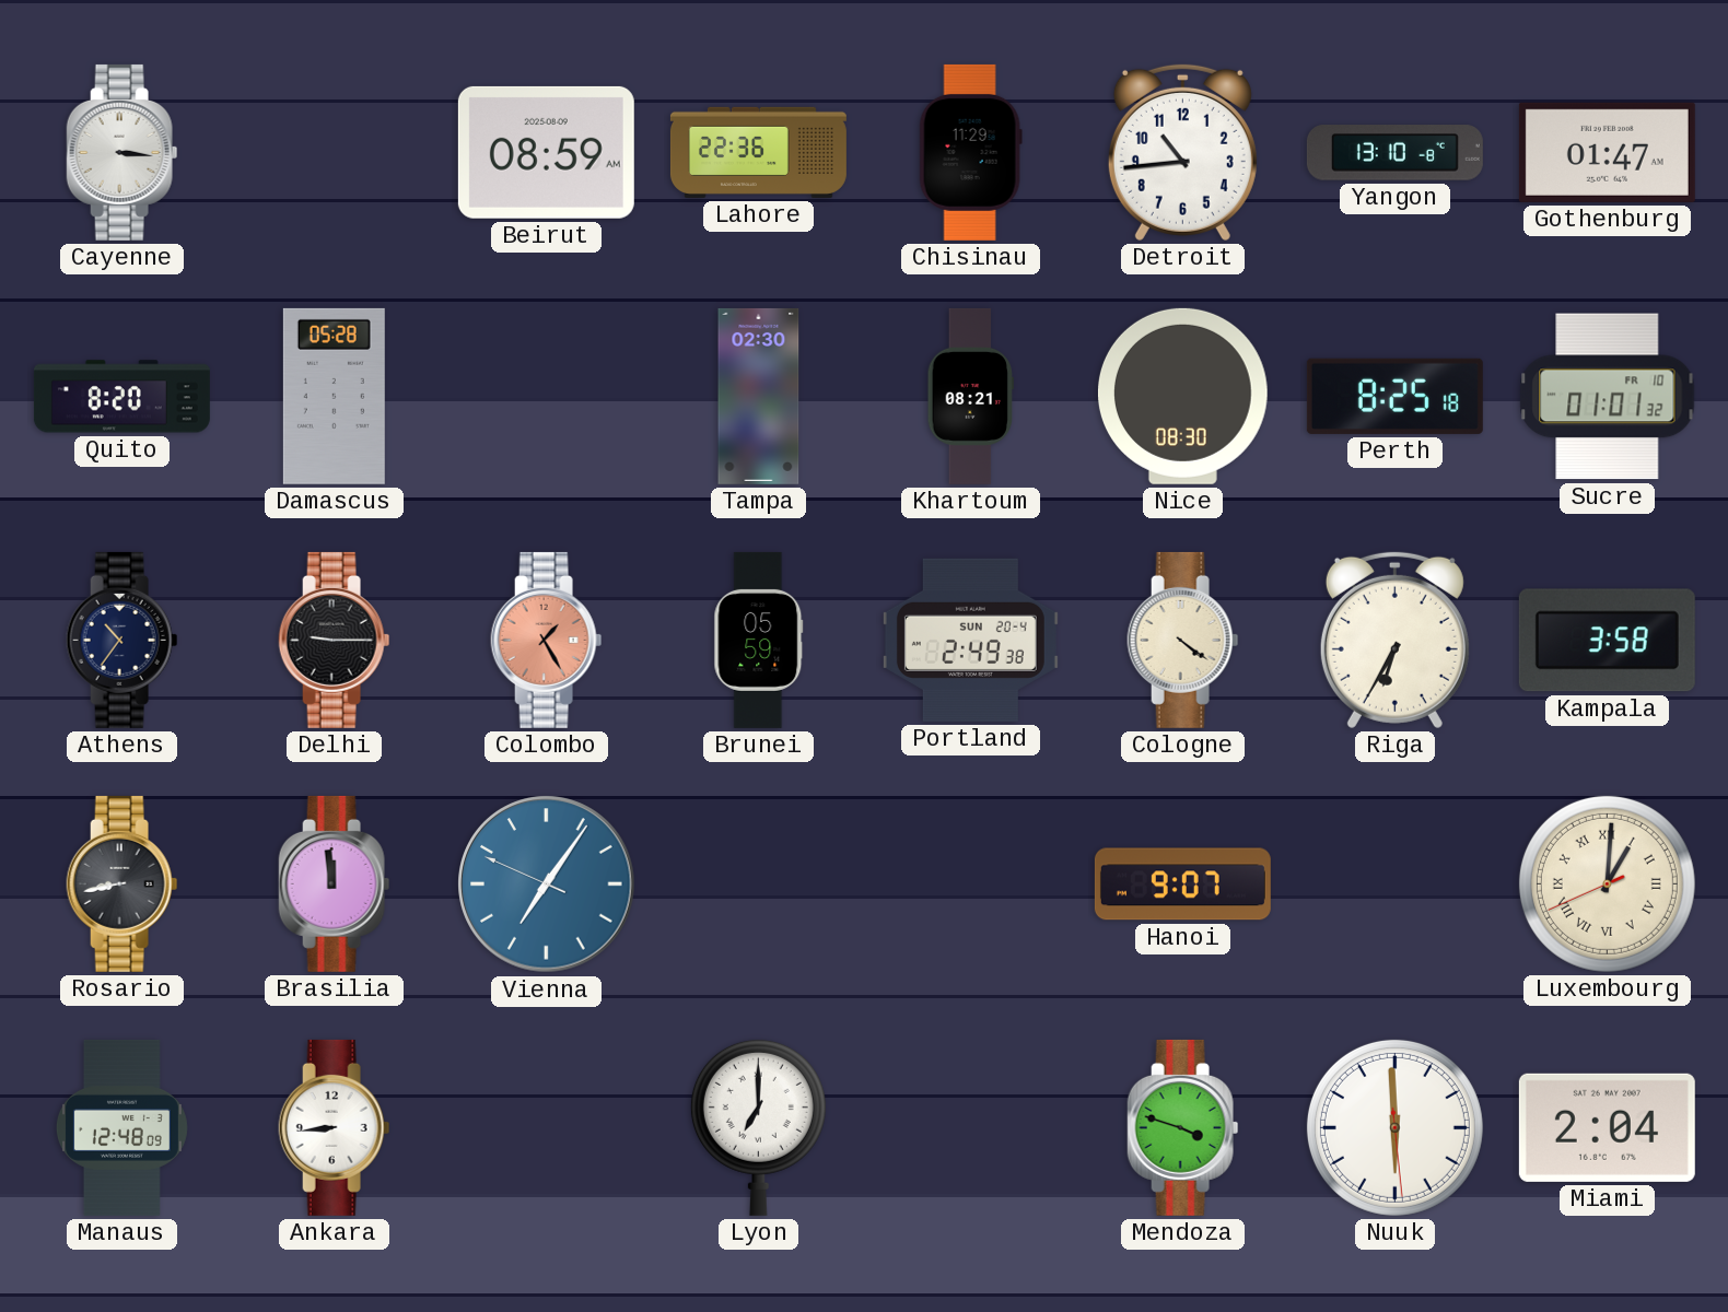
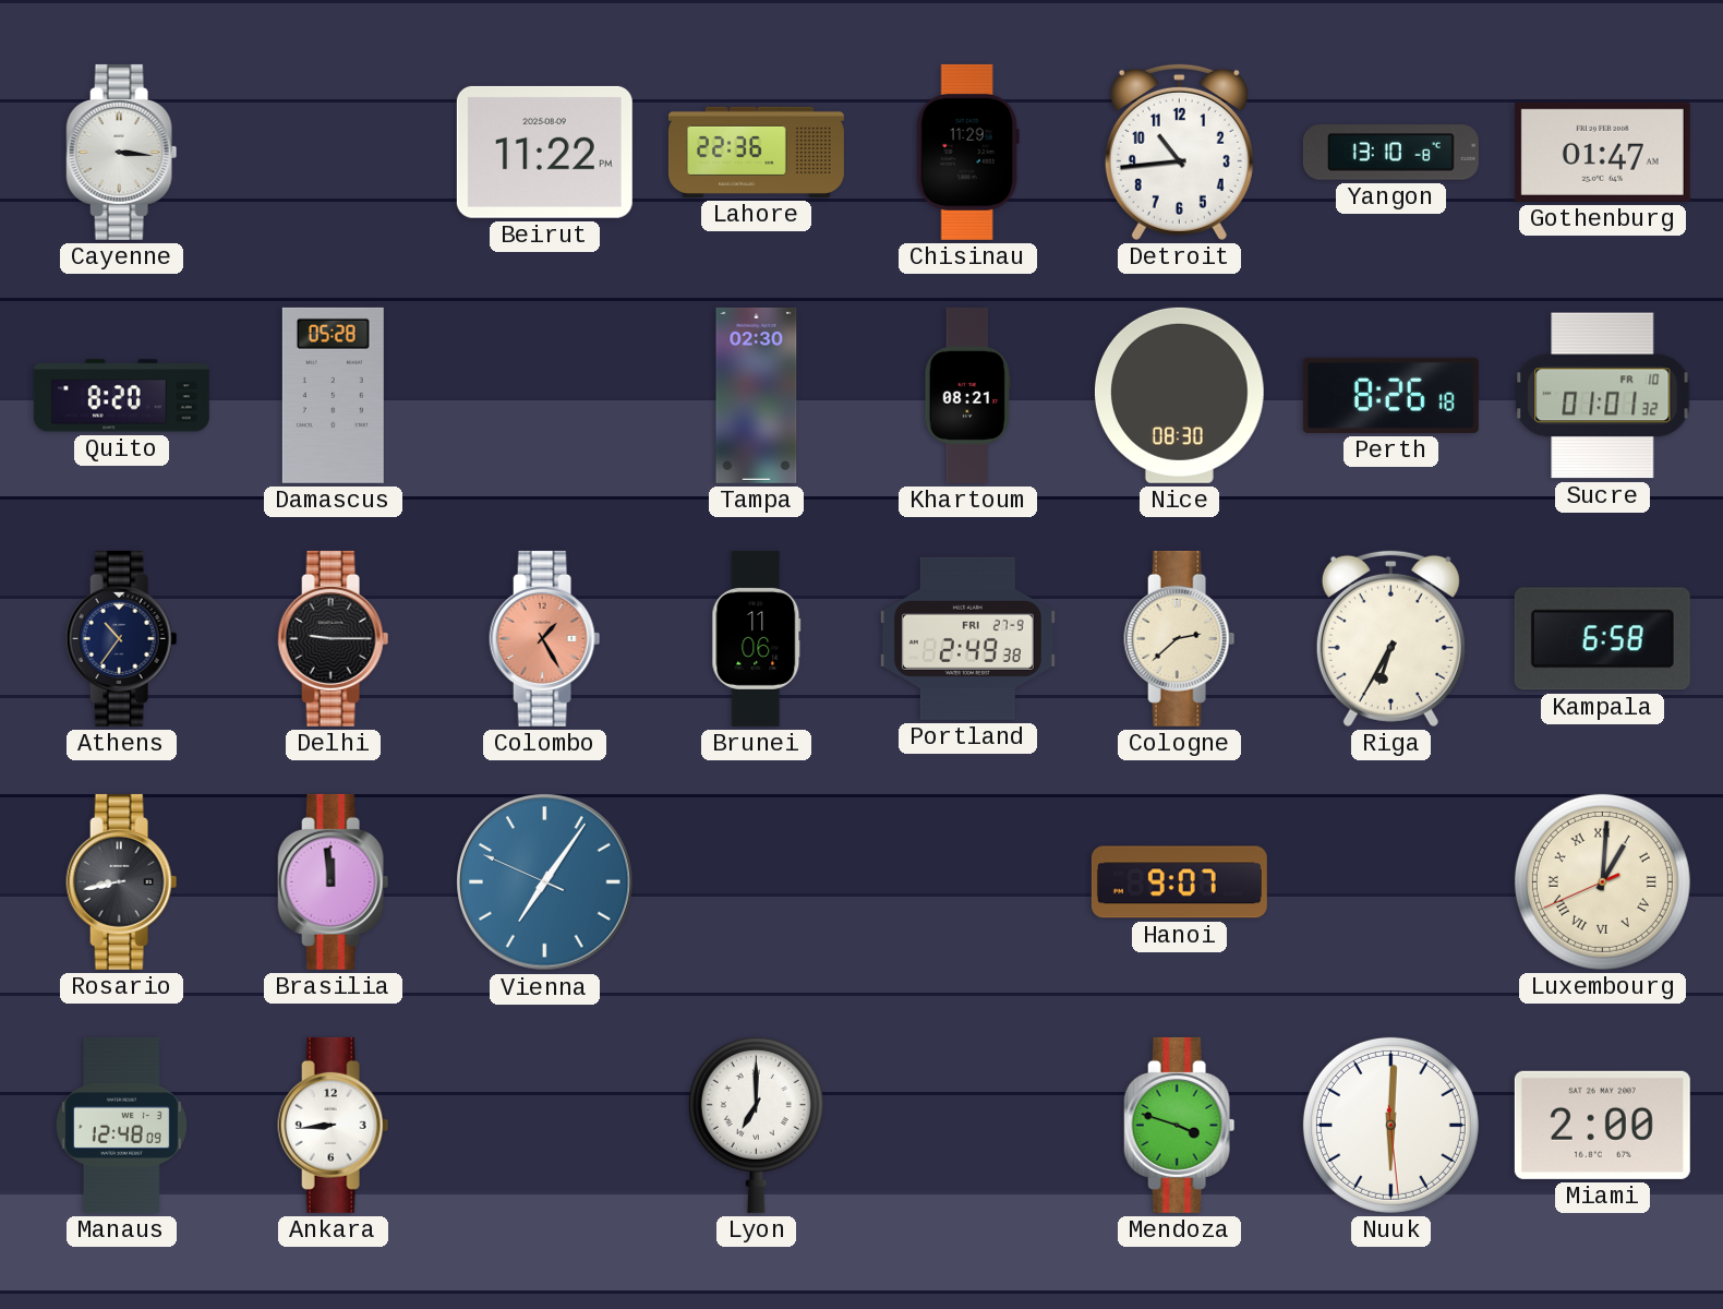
Beirut: 08:59 -> 11:22
Perth: 8:25 -> 8:26
Brunei: 05:59 -> 11:06
Portland date: SUN 20-4 -> FRI 27-9
Cologne: 4:21 -> 2:38
Kampala: 3:58 -> 6:58
Nuuk: 5:59 -> 6:00
Miami: 2:04 -> 2:00
